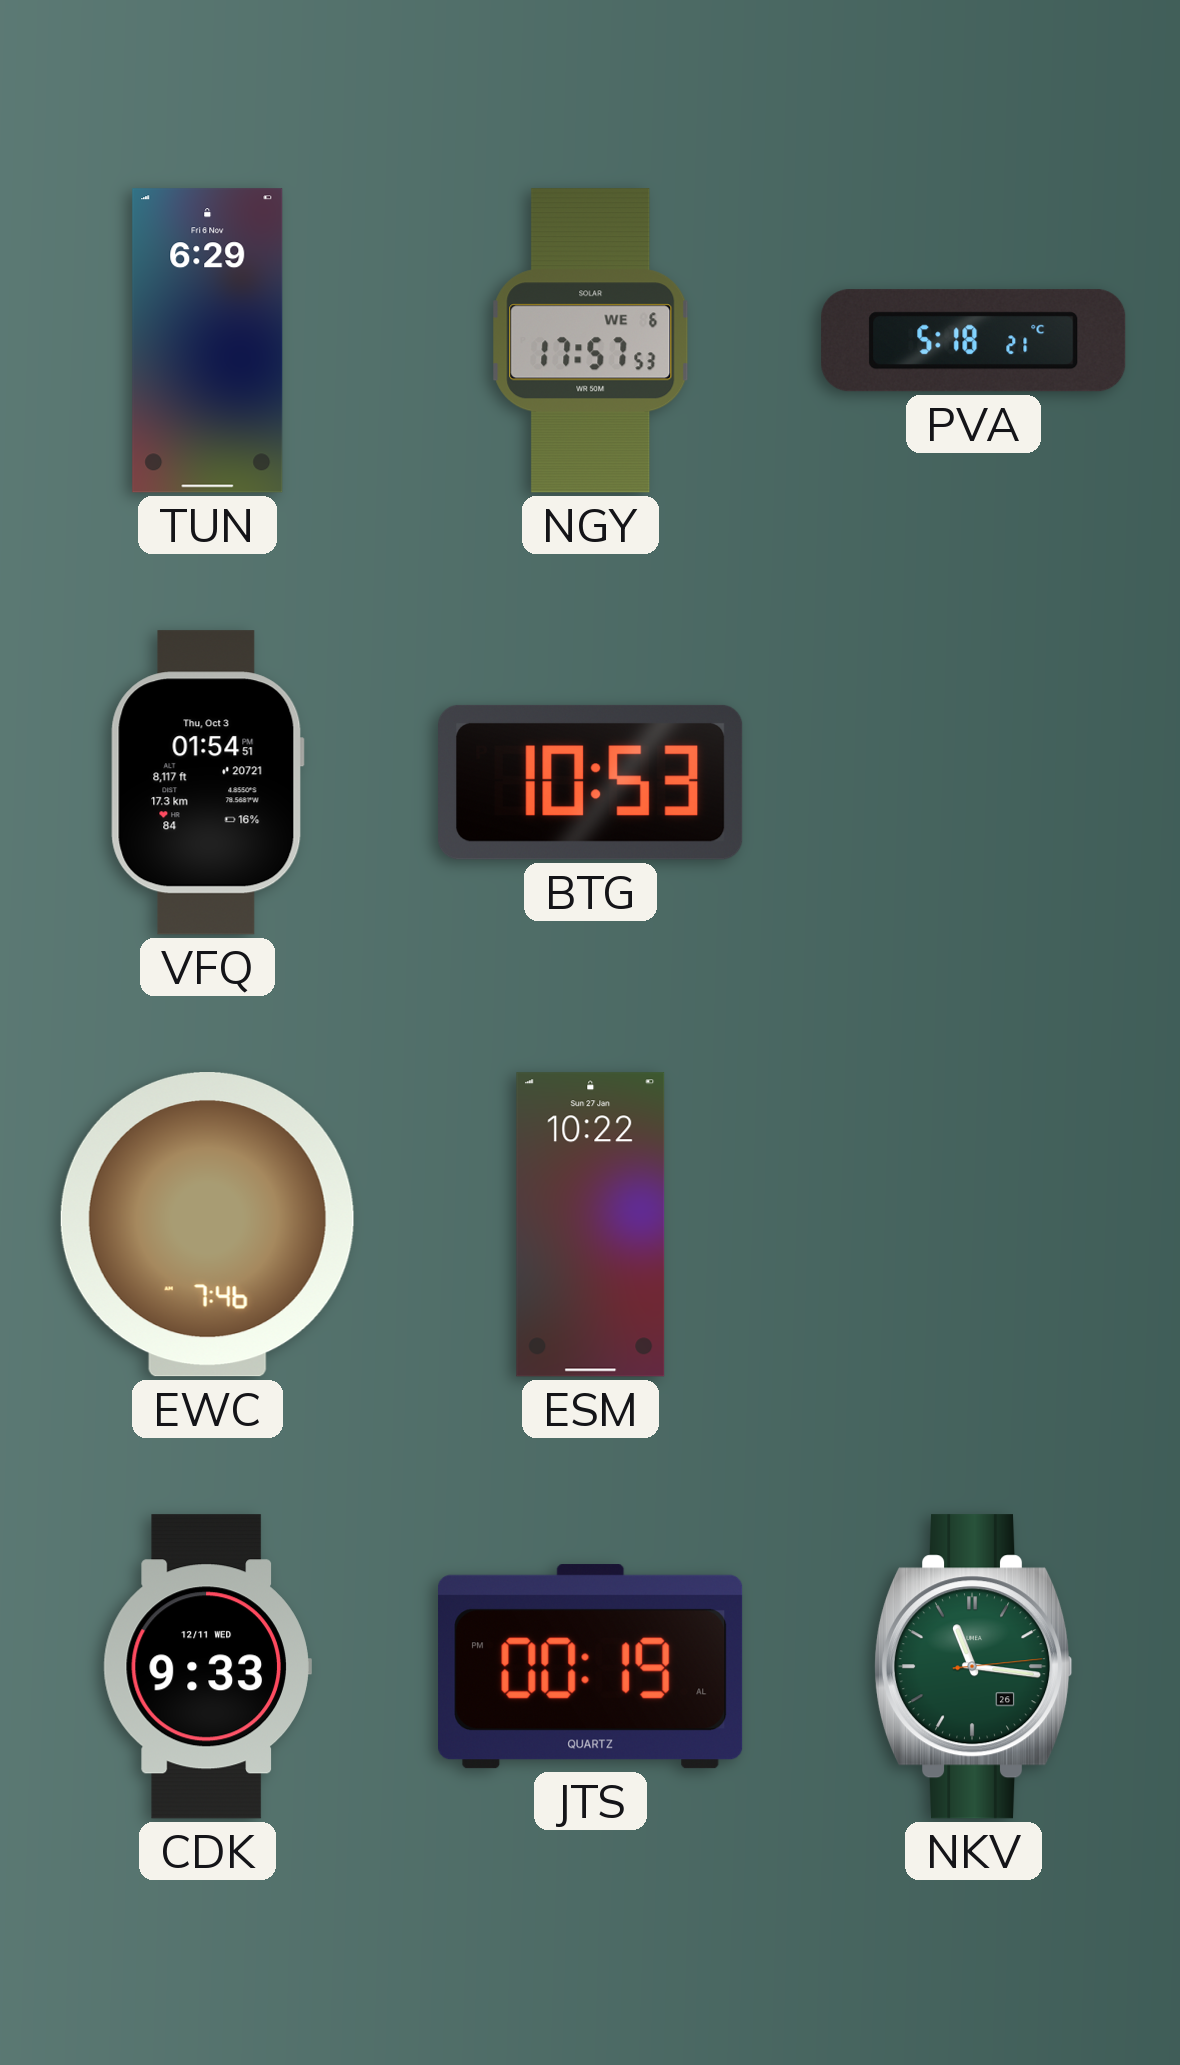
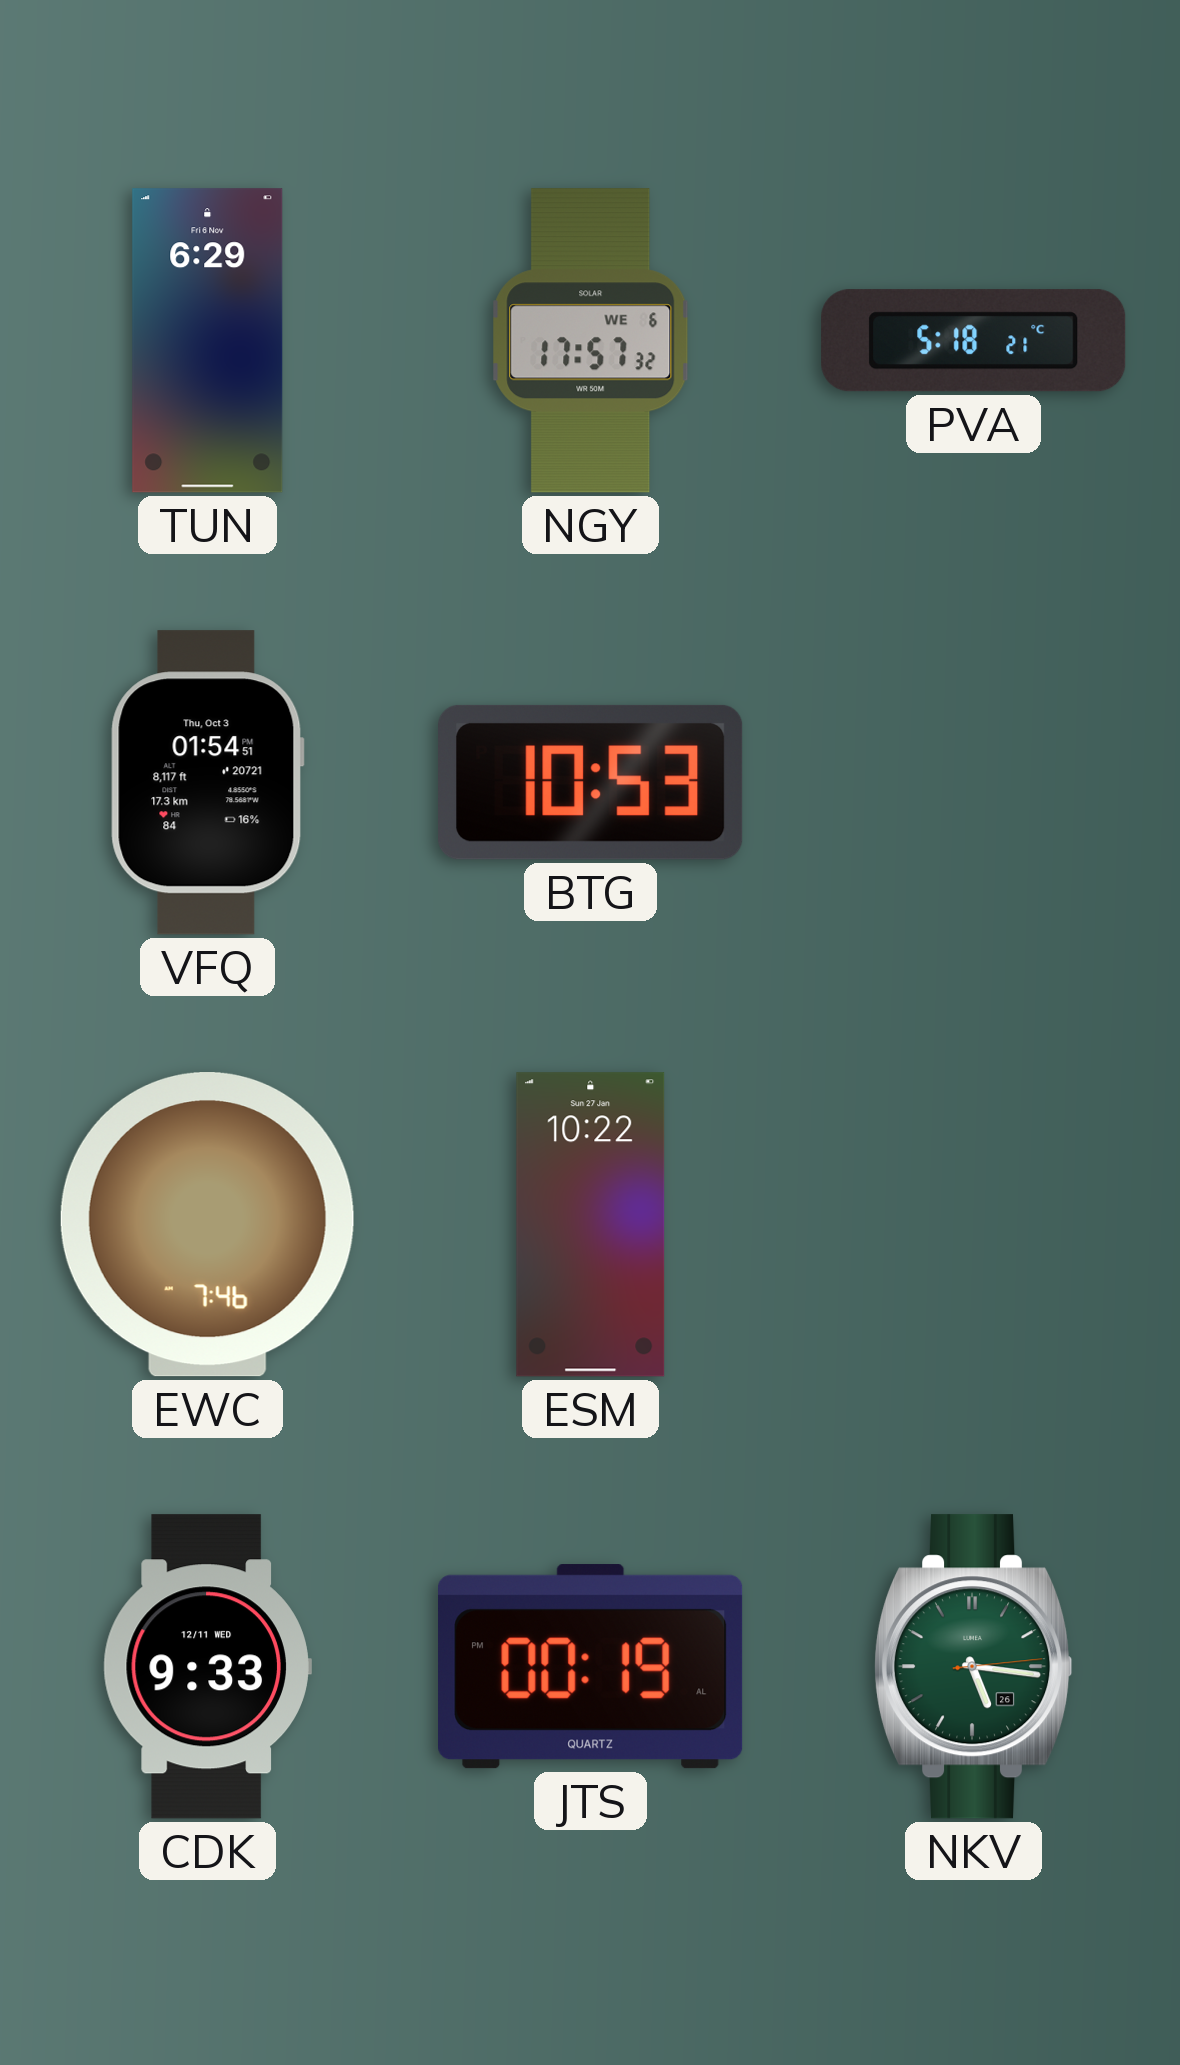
NGY: 17:57:53 -> 17:57:32
NKV: 11:16 -> 5:16
